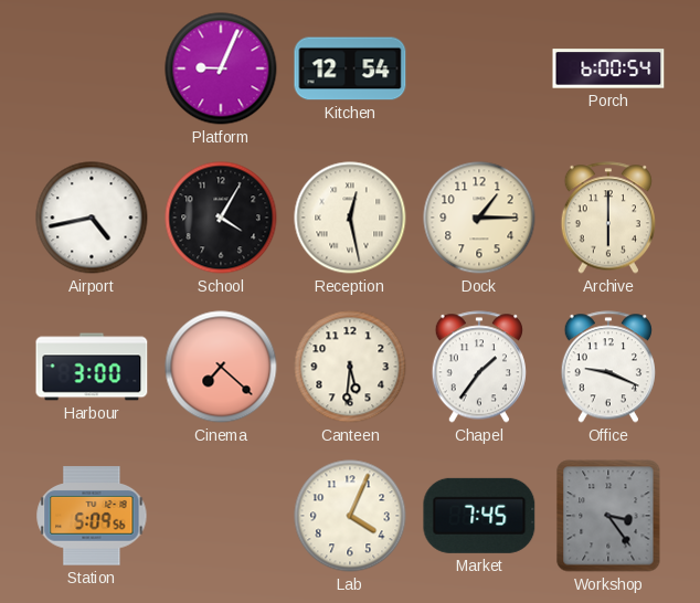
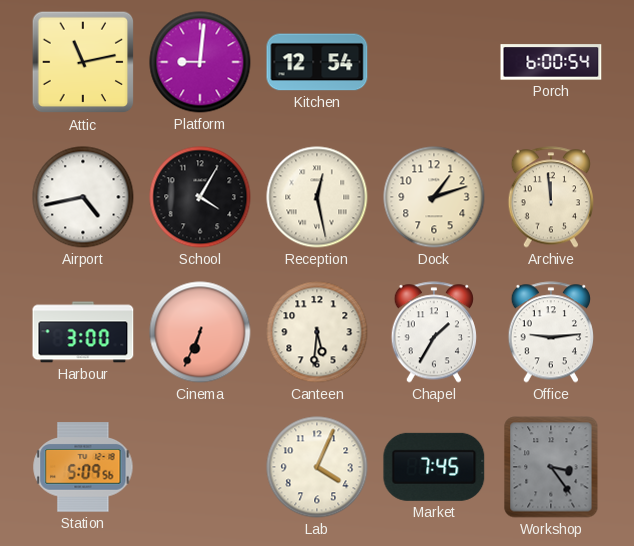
Attic: none -> 11:13
Platform: 9:04 -> 9:01
Dock: 1:15 -> 1:12
Archive: 6:00 -> 11:59
Cinema: 7:22 -> 6:34
Chapel: 1:36 -> 1:35
Office: 9:19 -> 9:14
